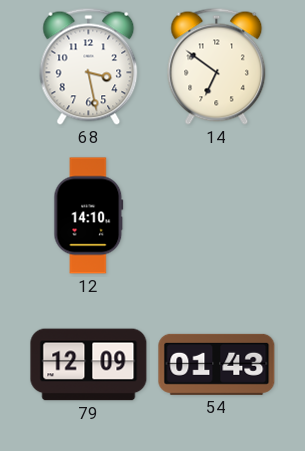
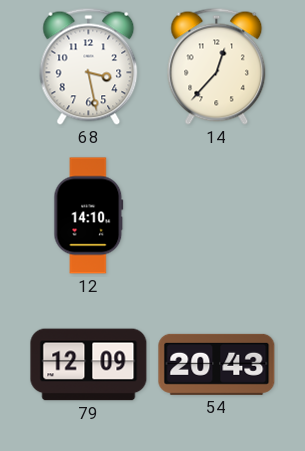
14: 6:51 -> 12:37
54: 01:43 -> 20:43
